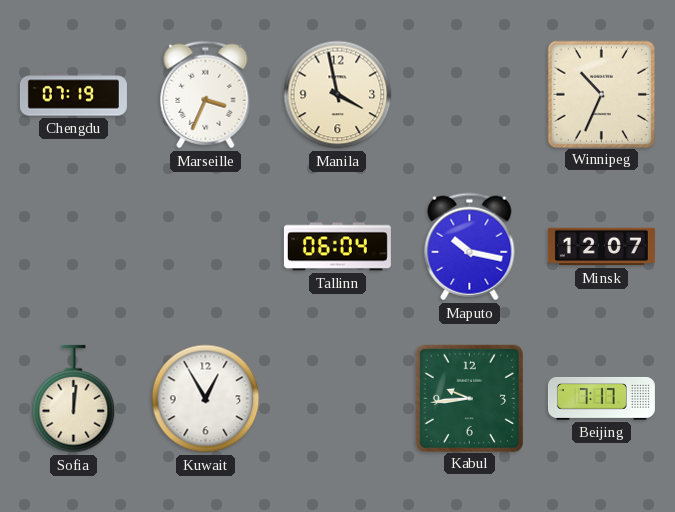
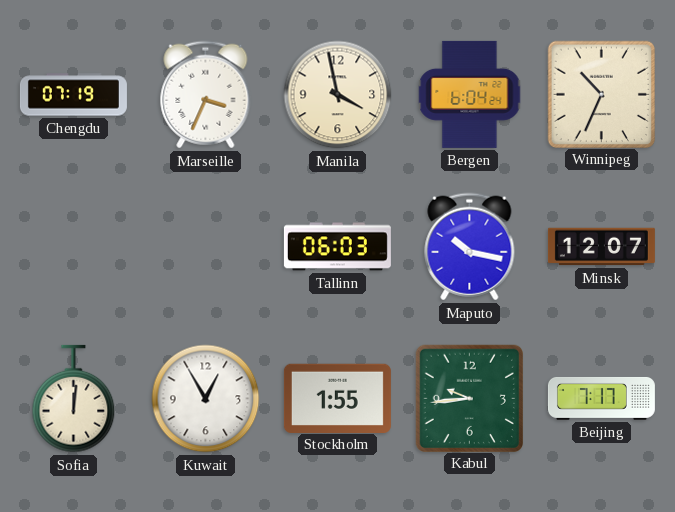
Bergen: none -> 6:04
Tallinn: 06:04 -> 06:03
Stockholm: none -> 1:55
